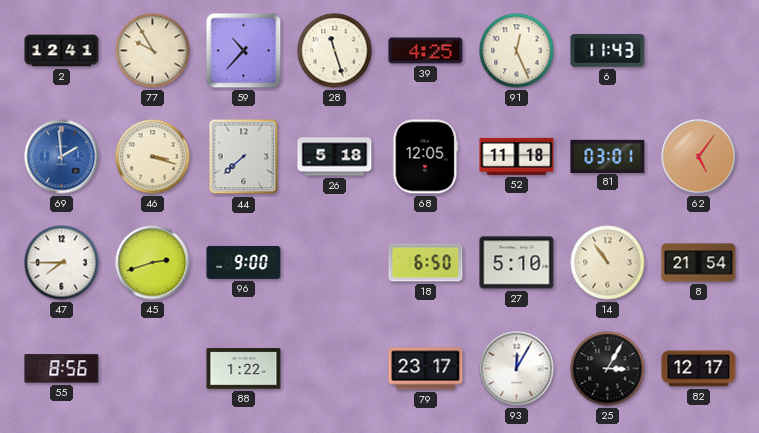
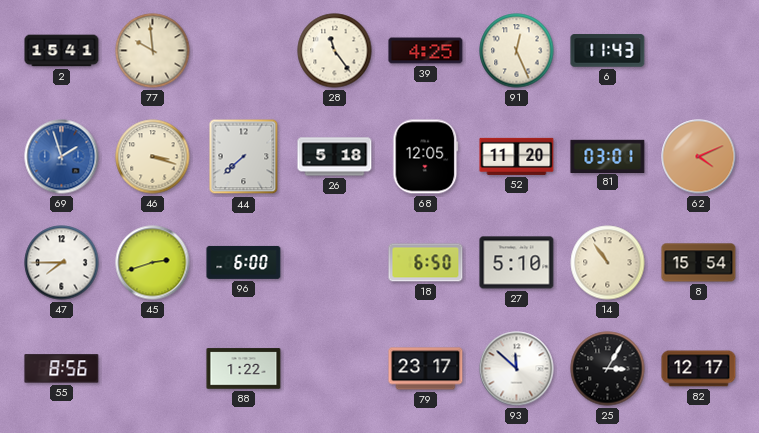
2: 12:41 -> 15:41
77: 9:55 -> 9:59
59: 10:37 -> none
28: 11:27 -> 11:24
69: 1:59 -> 1:57
52: 11:18 -> 11:20
62: 5:06 -> 4:11
96: 9:00 -> 6:00
8: 21:54 -> 15:54
93: 12:05 -> 11:52
